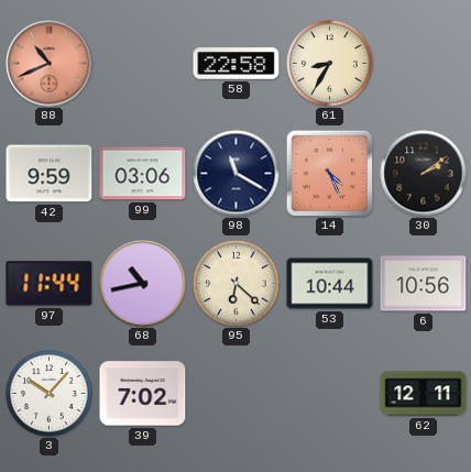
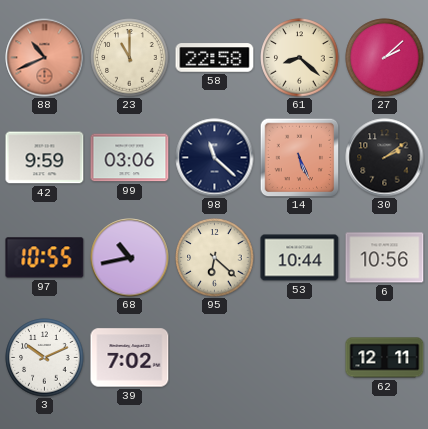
23: none -> 11:00
61: 8:35 -> 8:22
27: none -> 2:08
98: 11:20 -> 11:22
14: 4:26 -> 5:26
97: 11:44 -> 10:55
3: 10:07 -> 10:11
